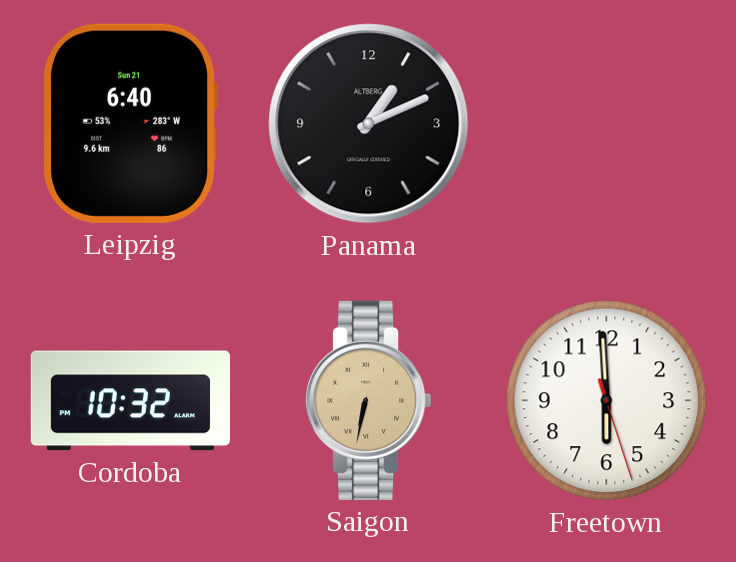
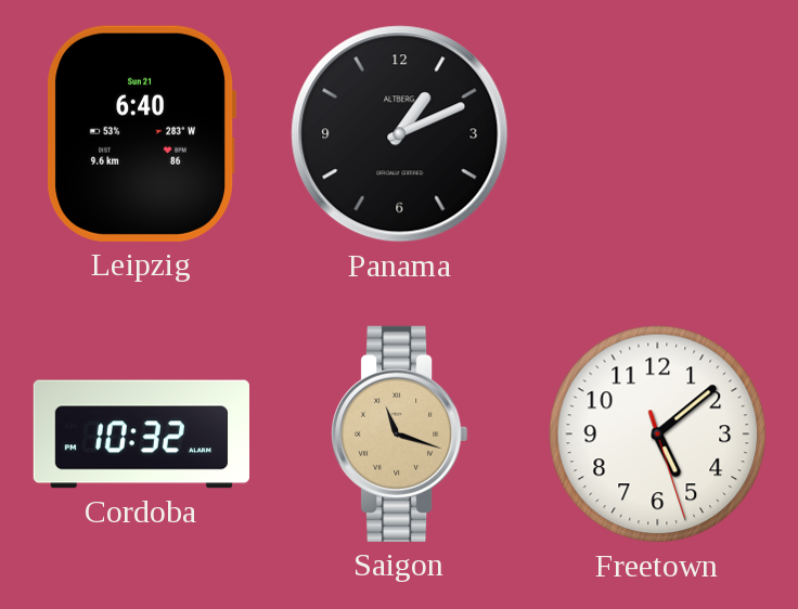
Saigon: 6:32 -> 11:18
Freetown: 5:59 -> 5:08
